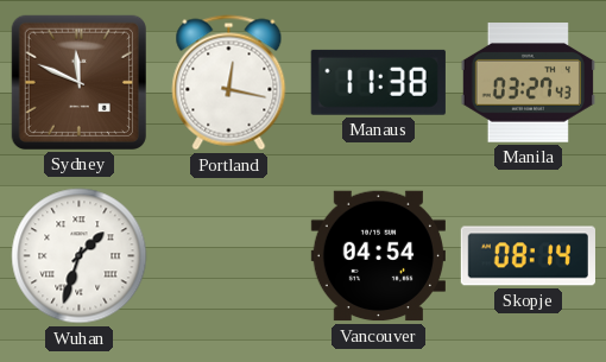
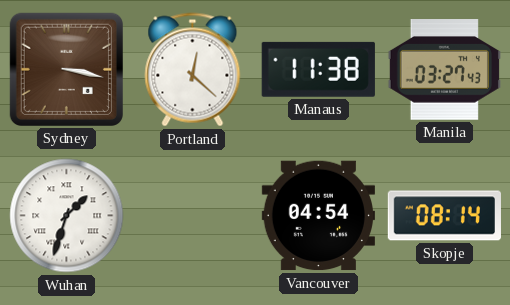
Sydney: 11:49 -> 3:17
Portland: 12:17 -> 12:22
